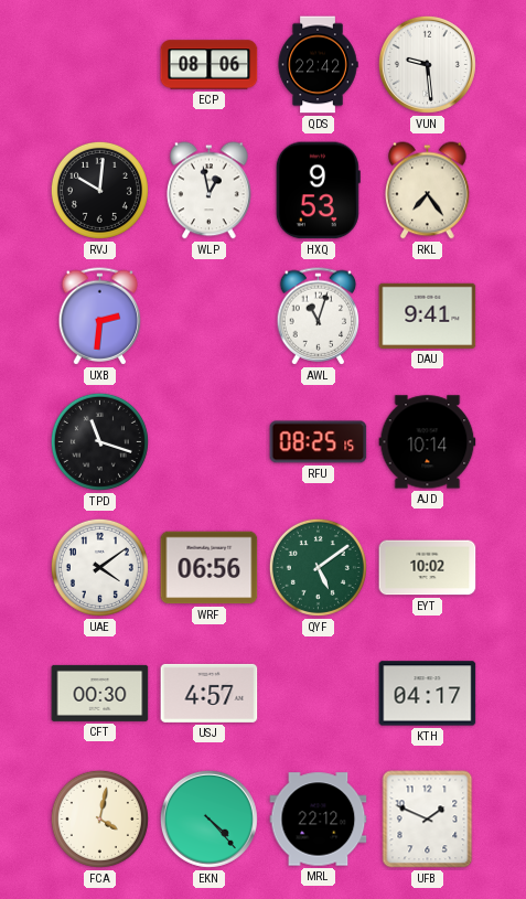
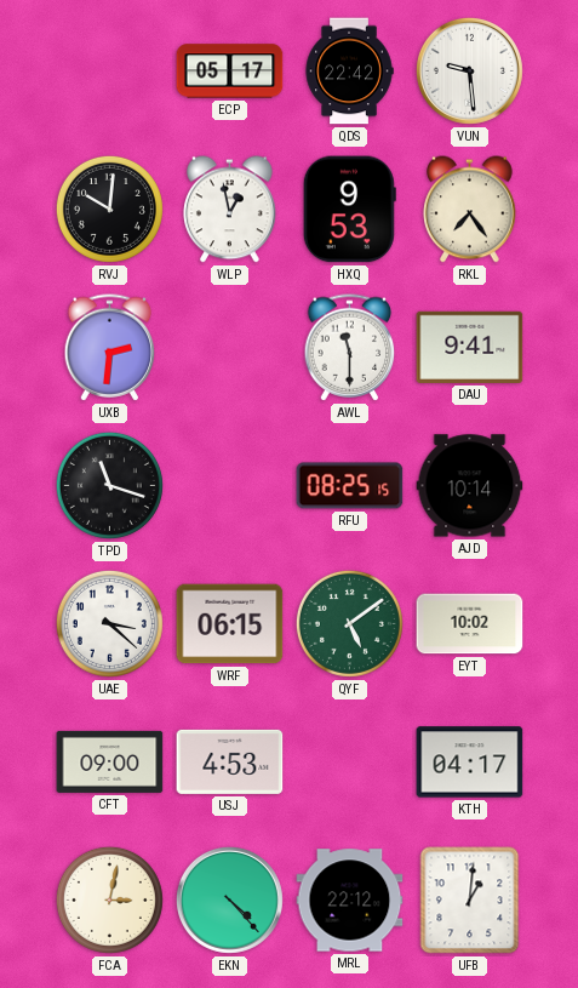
ECP: 08:06 -> 05:17
AWL: 11:03 -> 11:30
UAE: 4:09 -> 3:22
WRF: 06:56 -> 06:15
CFT: 00:30 -> 09:00
USJ: 4:57 -> 4:53
FCA: 4:02 -> 3:02
UFB: 1:49 -> 1:01
